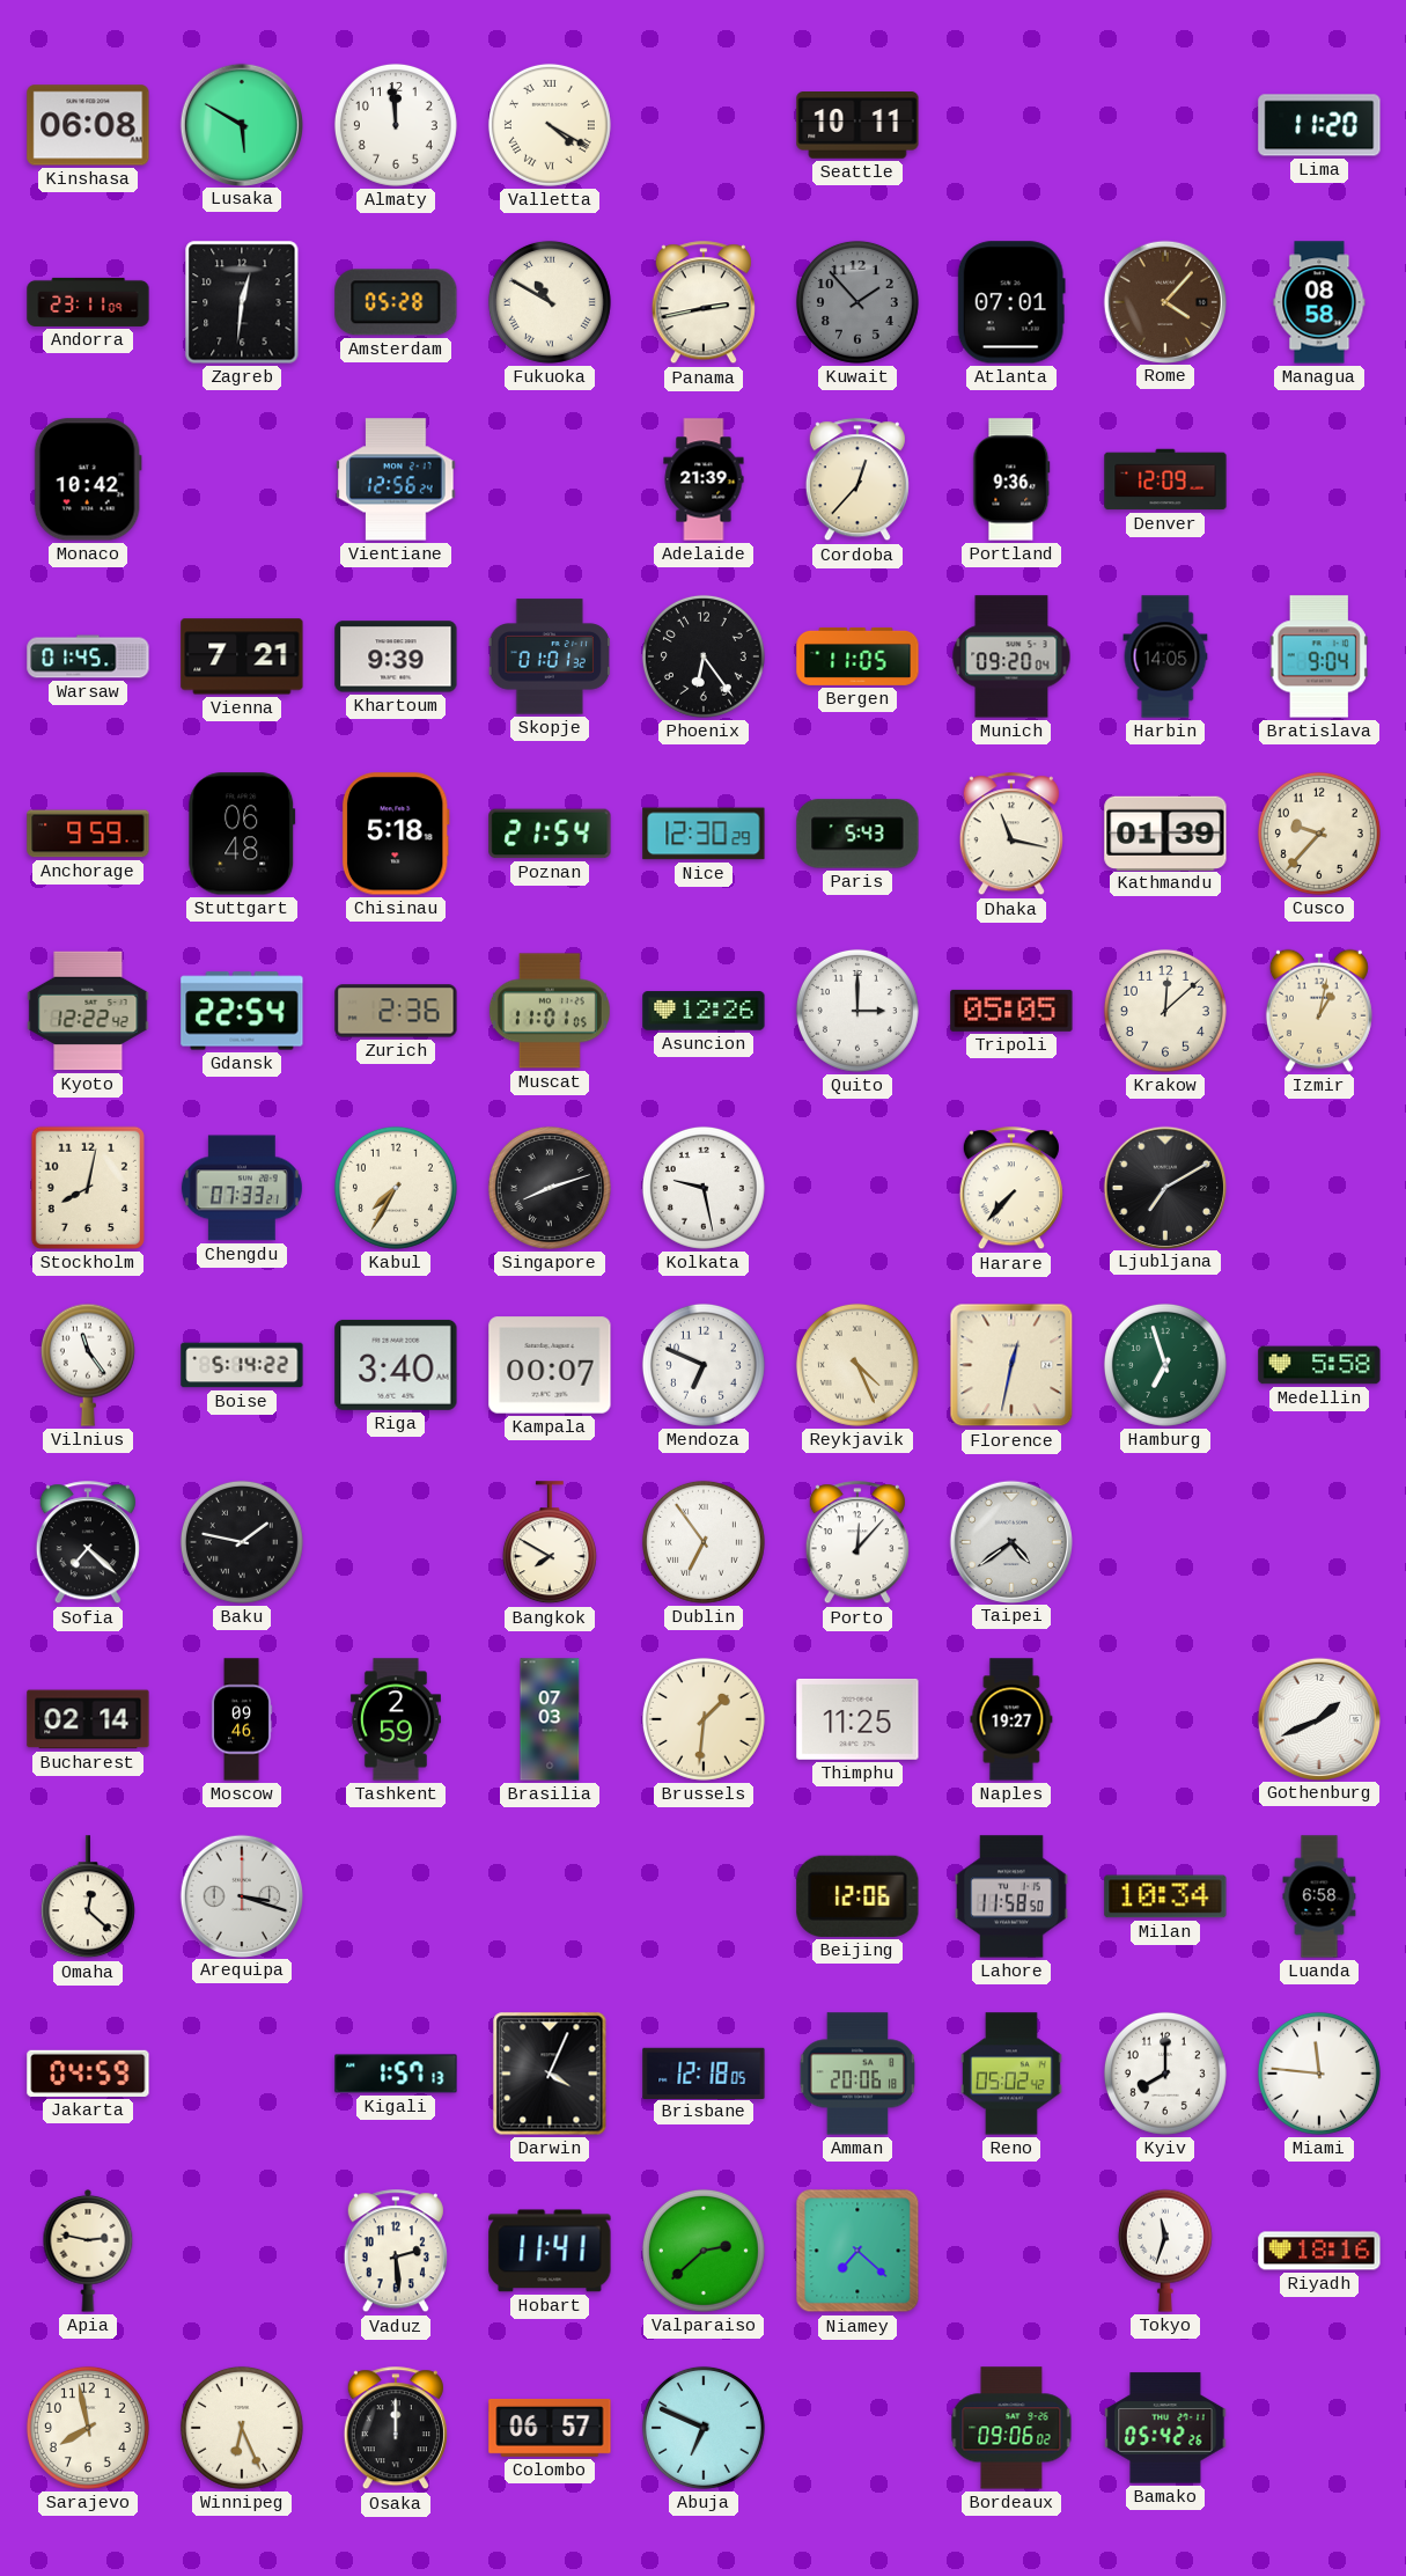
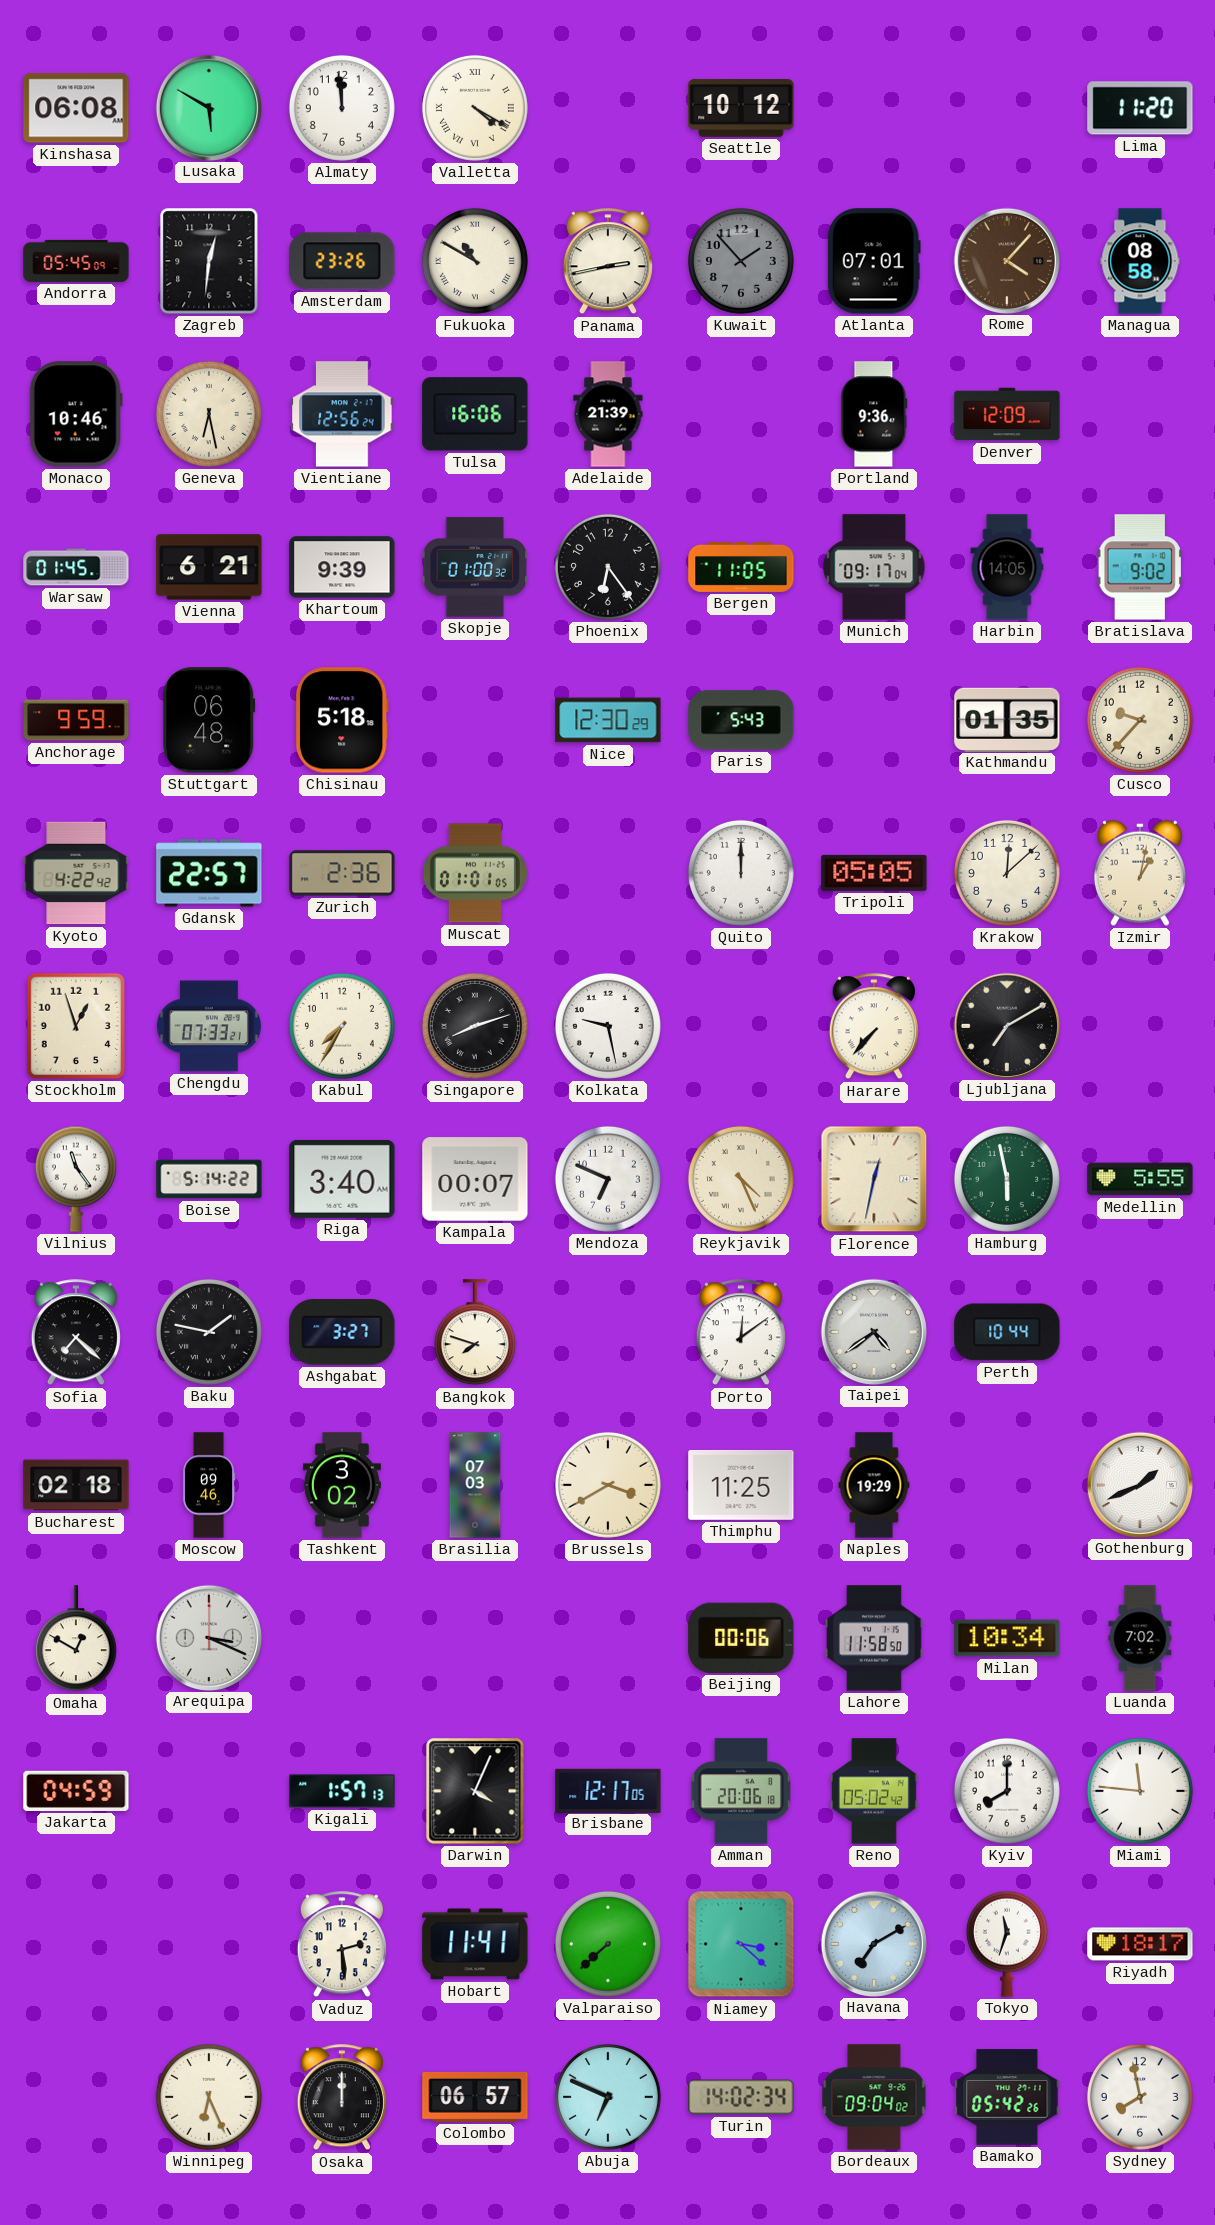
Seattle: 10:11 -> 10:12
Andorra: 23:11 -> 05:45
Amsterdam: 05:28 -> 23:26
Monaco: 10:42 -> 10:46
Geneva: none -> 6:28
Tulsa: none -> 16:06
Cordoba: 12:37 -> none
Vienna: 7:21 -> 6:21
Skopje: 01:01 -> 01:00
Munich: 09:20 -> 09:17
Bratislava: 9:04 -> 9:02
Poznan: 21:54 -> none
Dhaka: 11:17 -> none
Kathmandu: 01:39 -> 01:35
Kyoto: 12:22 -> 4:22
Gdansk: 22:54 -> 22:57
Muscat: 11:01 -> 01:01
Asuncion: 12:26 -> none
Quito: 3:00 -> 12:00
Stockholm: 8:02 -> 12:57
Hamburg: 6:57 -> 5:58
Medellin: 5:58 -> 5:55
Ashgabat: none -> 3:27
Bangkok: 7:50 -> 7:48
Dublin: 6:54 -> none
Porto: 12:07 -> 12:09
Perth: none -> 10:44
Bucharest: 02:14 -> 02:18
Tashkent: 2:59 -> 3:02
Brussels: 1:31 -> 3:40
Naples: 19:27 -> 19:29
Omaha: 12:22 -> 12:50
Arequipa: 3:18 -> 3:19
Beijing: 12:06 -> 00:06
Luanda: 6:58 -> 7:02
Brisbane: 12:18 -> 12:17
Apia: 2:47 -> none
Valparaiso: 2:38 -> 7:38
Niamey: 7:22 -> 3:22
Havana: none -> 7:10
Riyadh: 18:16 -> 18:17
Sarajevo: 7:58 -> none
Turin: none -> 14:02
Bordeaux: 09:06 -> 09:04
Sydney: none -> 7:58
